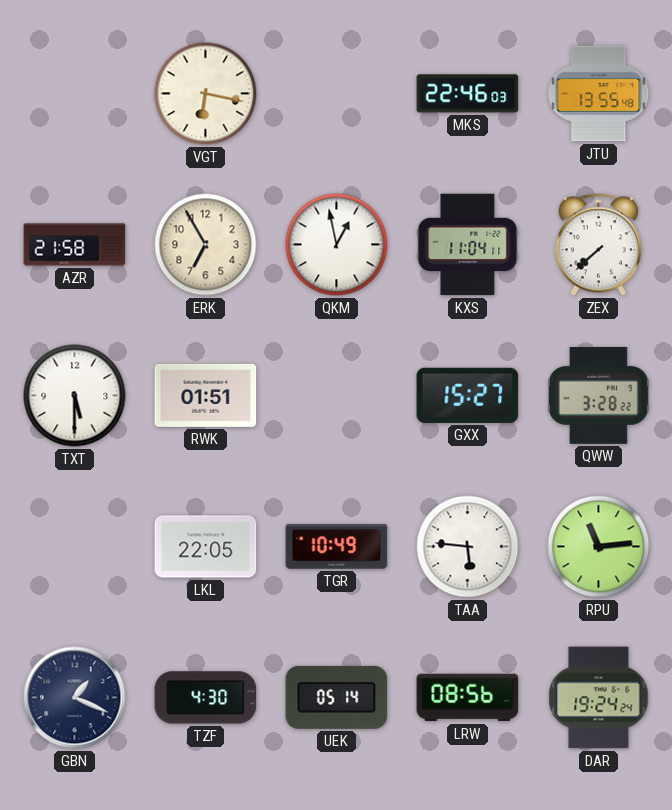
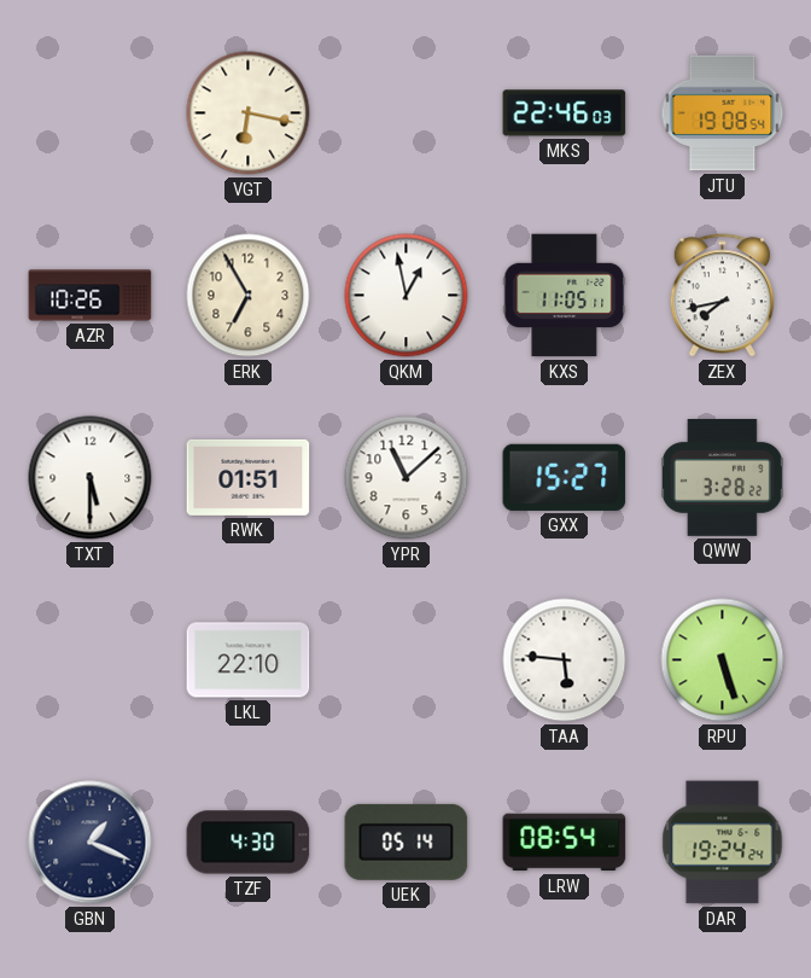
JTU: 13:55 -> 19:08
AZR: 21:58 -> 10:26
KXS: 11:04 -> 11:05
ZEX: 7:38 -> 7:43
YPR: none -> 11:08
LKL: 22:05 -> 22:10
TGR: 10:49 -> none
RPU: 11:14 -> 5:27
LRW: 08:56 -> 08:54
